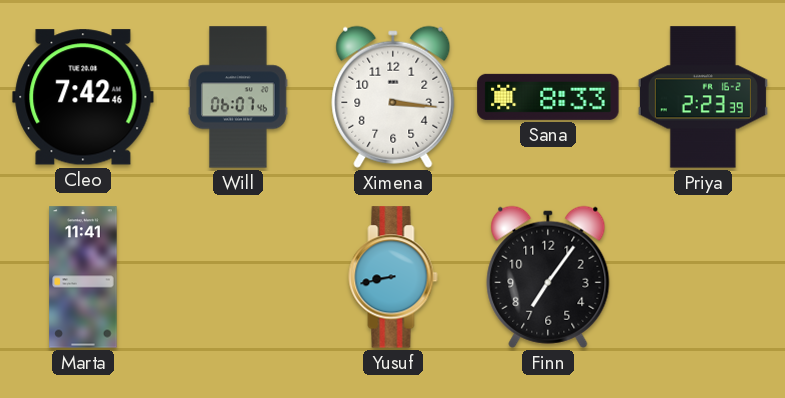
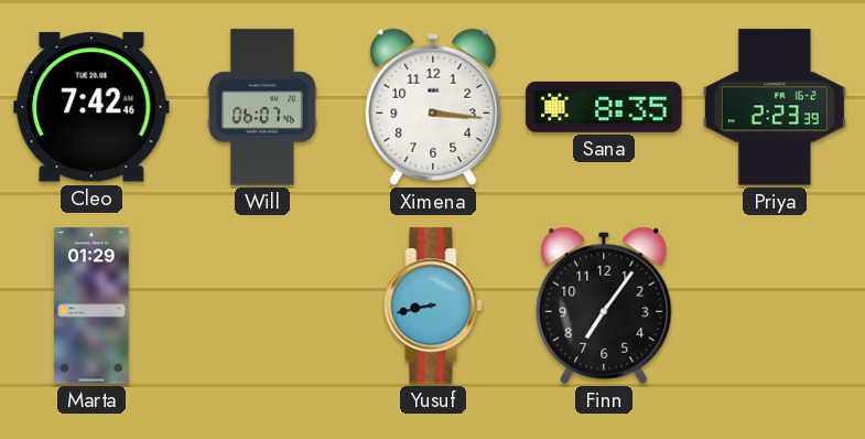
Sana: 8:33 -> 8:35
Marta: 11:41 -> 01:29
